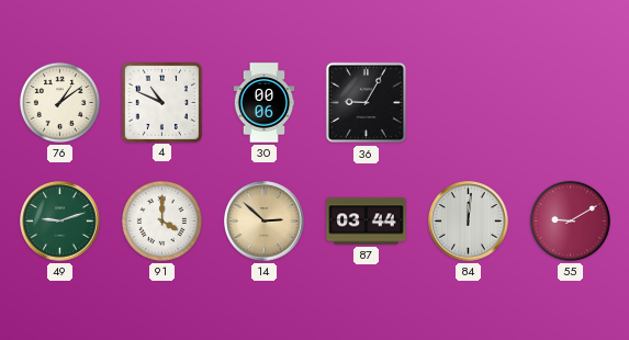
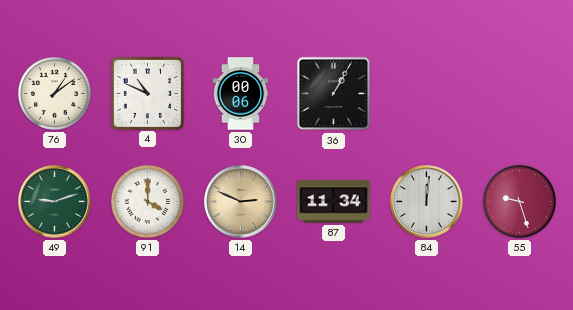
36: 9:05 -> 1:05
14: 2:52 -> 2:49
87: 03:44 -> 11:34
55: 9:10 -> 9:27
